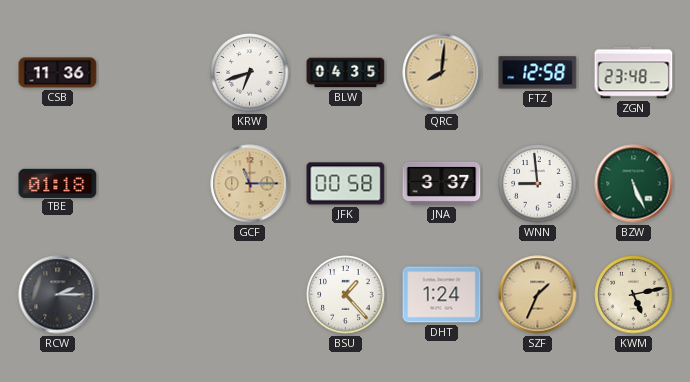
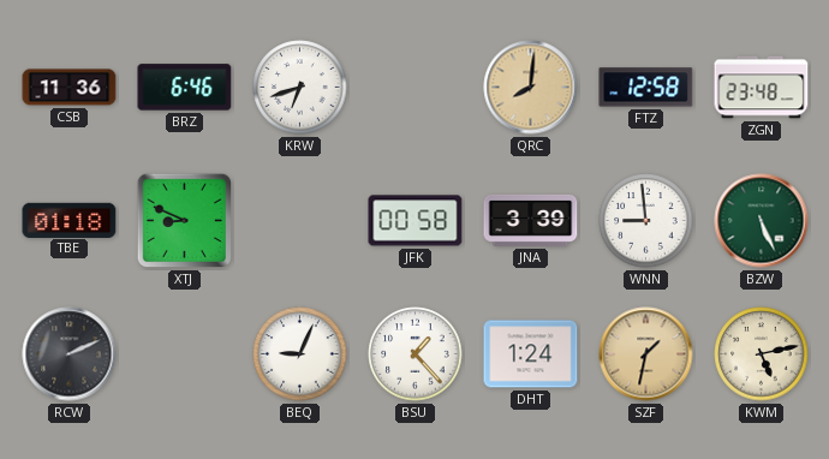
BRZ: none -> 6:46
BLW: 04:35 -> none
XTJ: none -> 8:49
GCF: 11:15 -> none
JNA: 3:37 -> 3:39
RCW: 2:15 -> 2:11
BEQ: none -> 9:04
SZF: 1:34 -> 1:32
